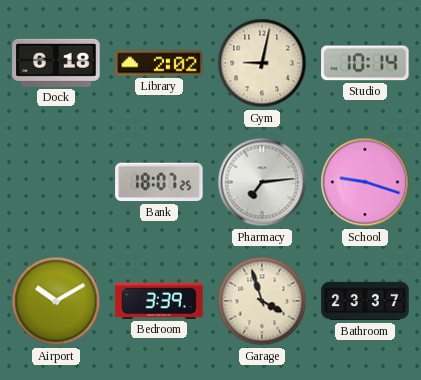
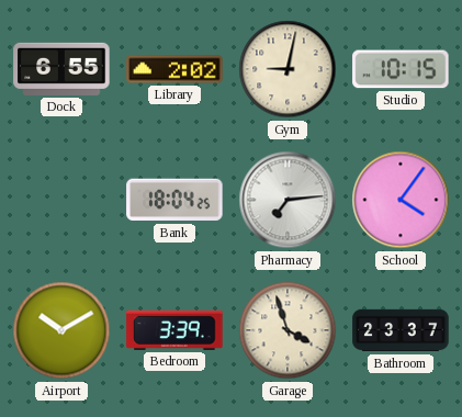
Dock: 6:18 -> 6:55
Studio: 10:14 -> 10:15
Bank: 18:07 -> 18:04
School: 9:18 -> 4:06
